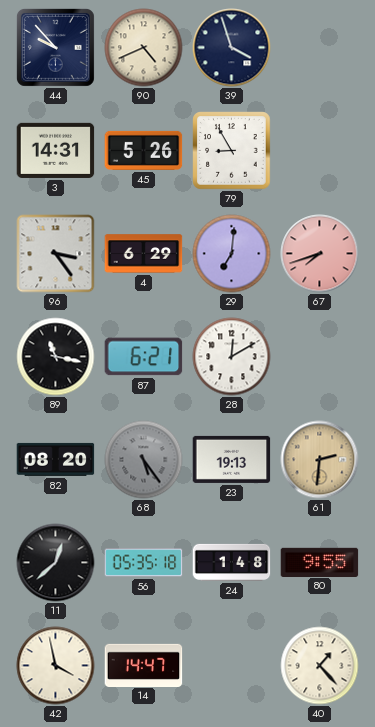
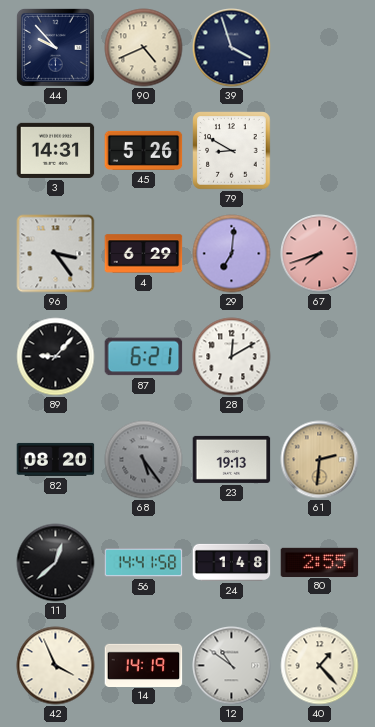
79: 8:55 -> 8:50
89: 11:17 -> 9:07
56: 05:35 -> 14:41
80: 9:55 -> 2:55
42: 3:58 -> 3:56
14: 14:47 -> 14:19
12: none -> 10:51
